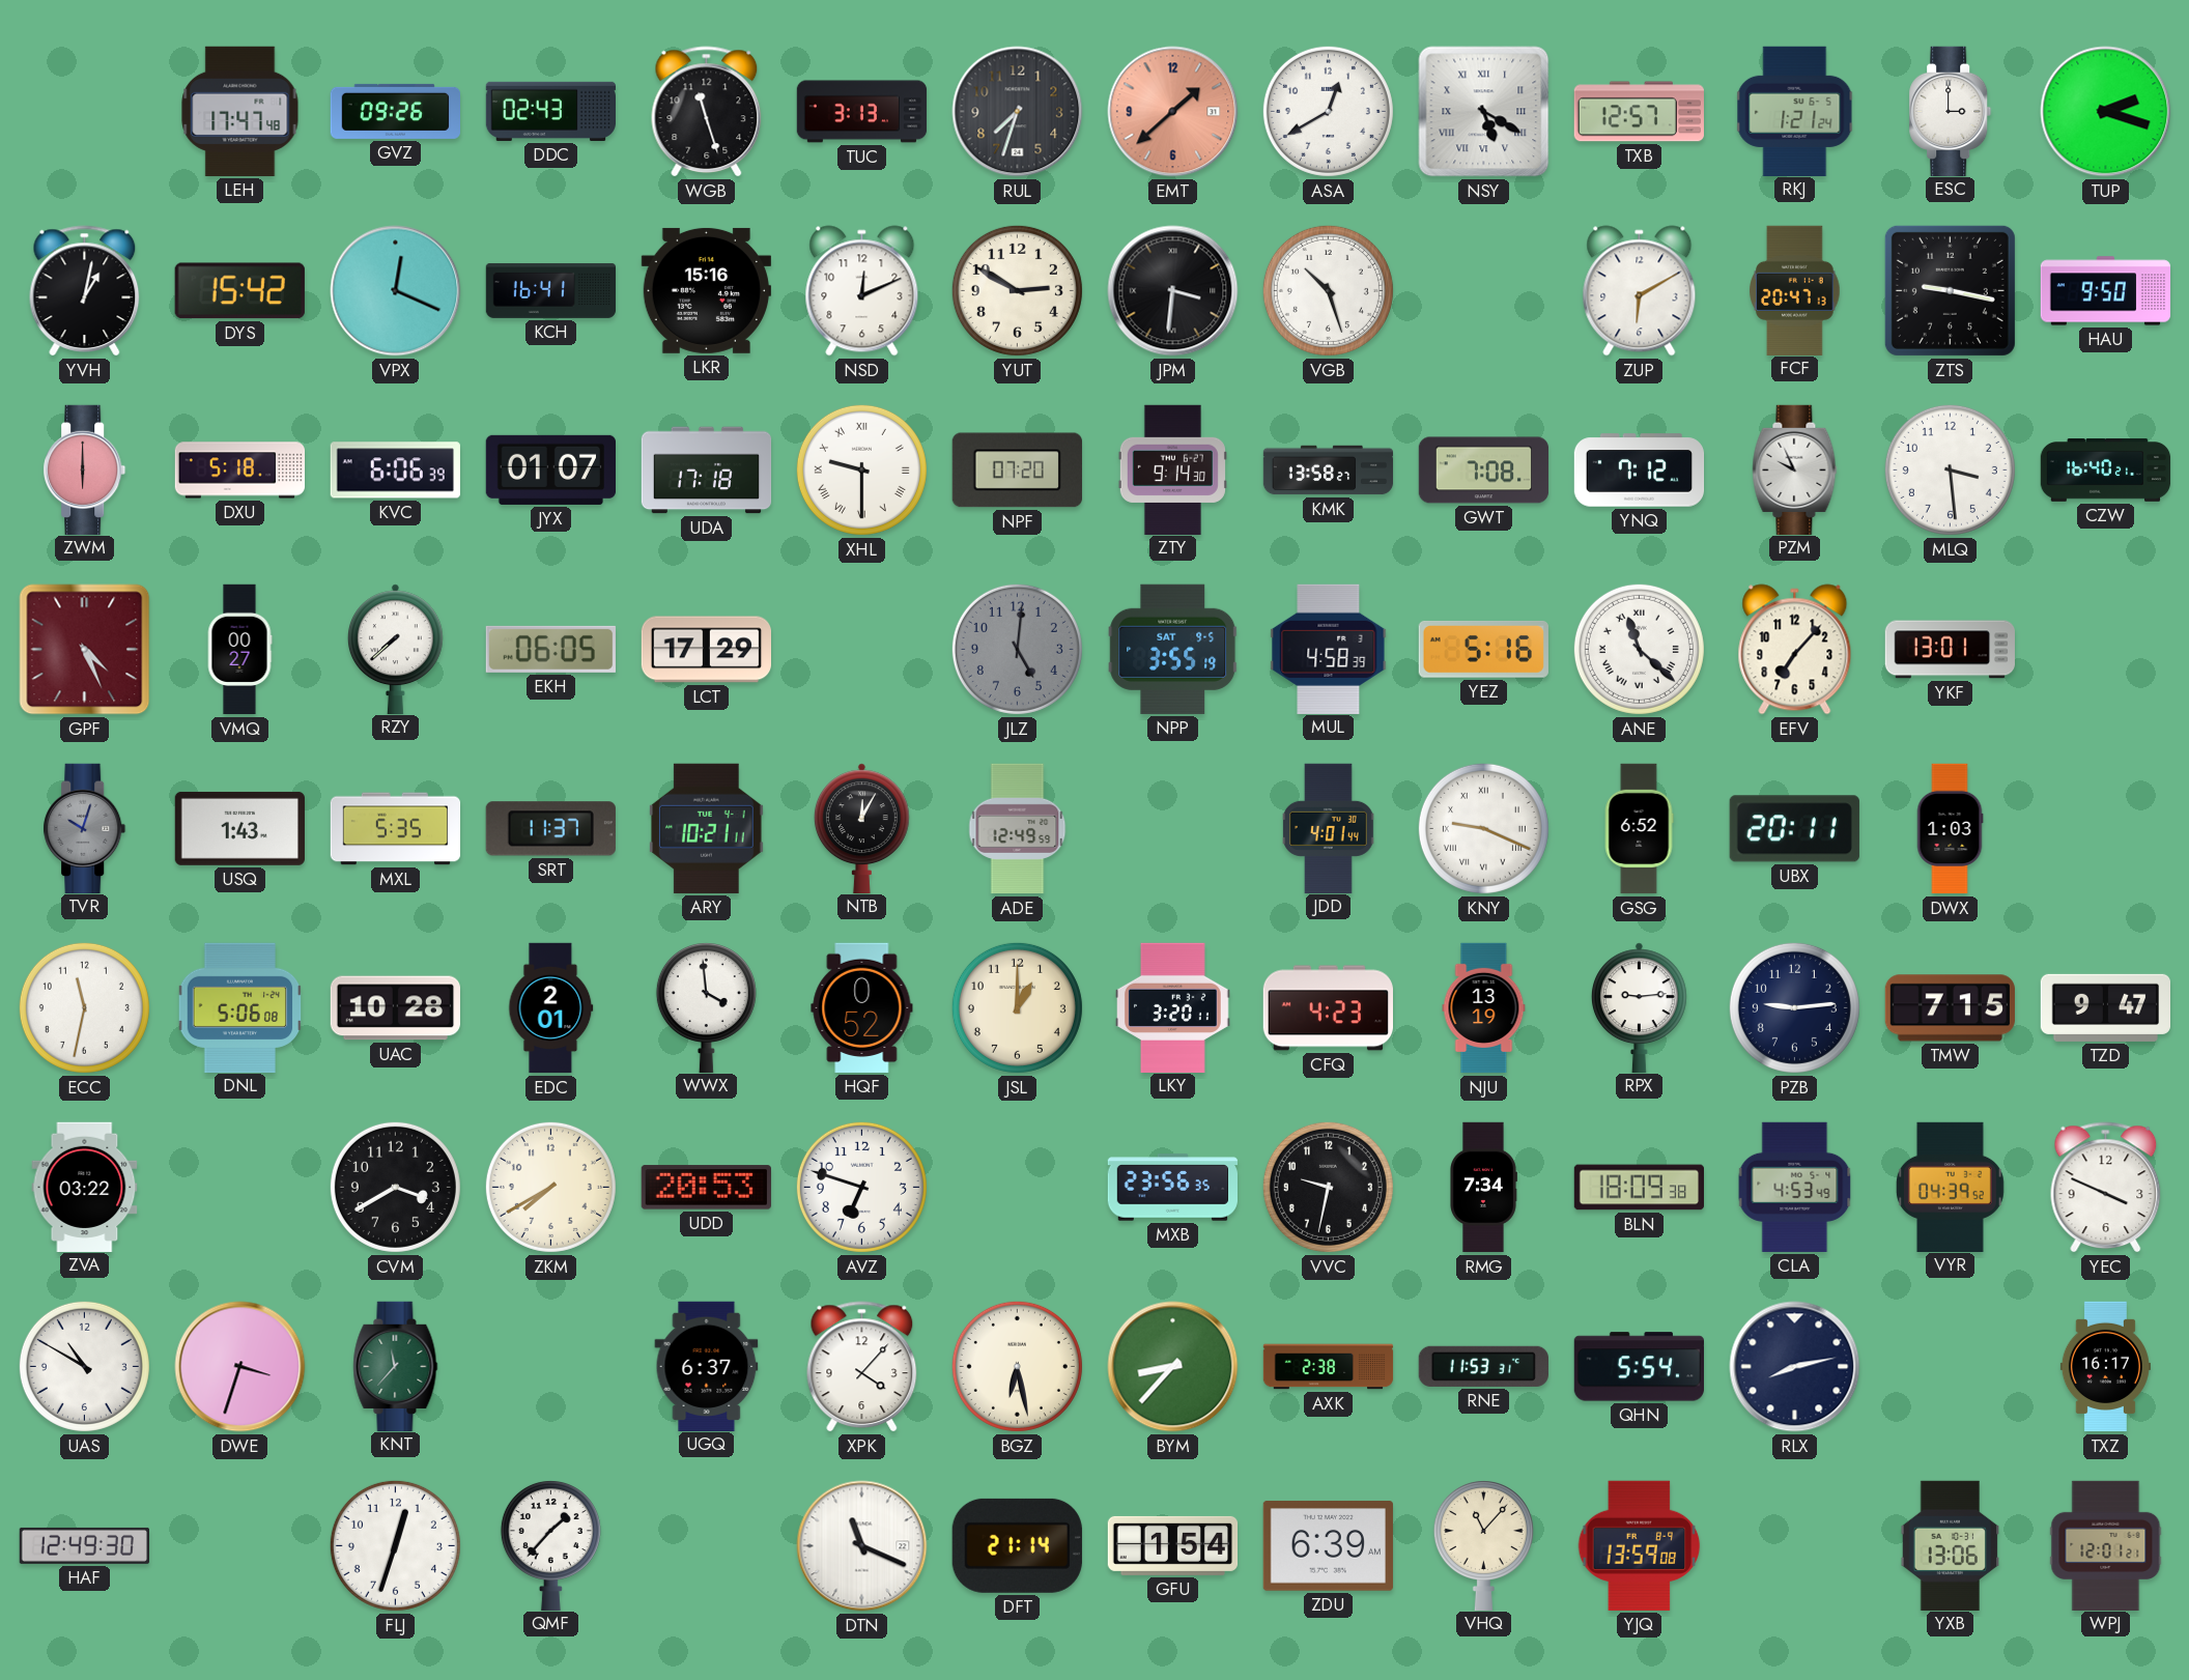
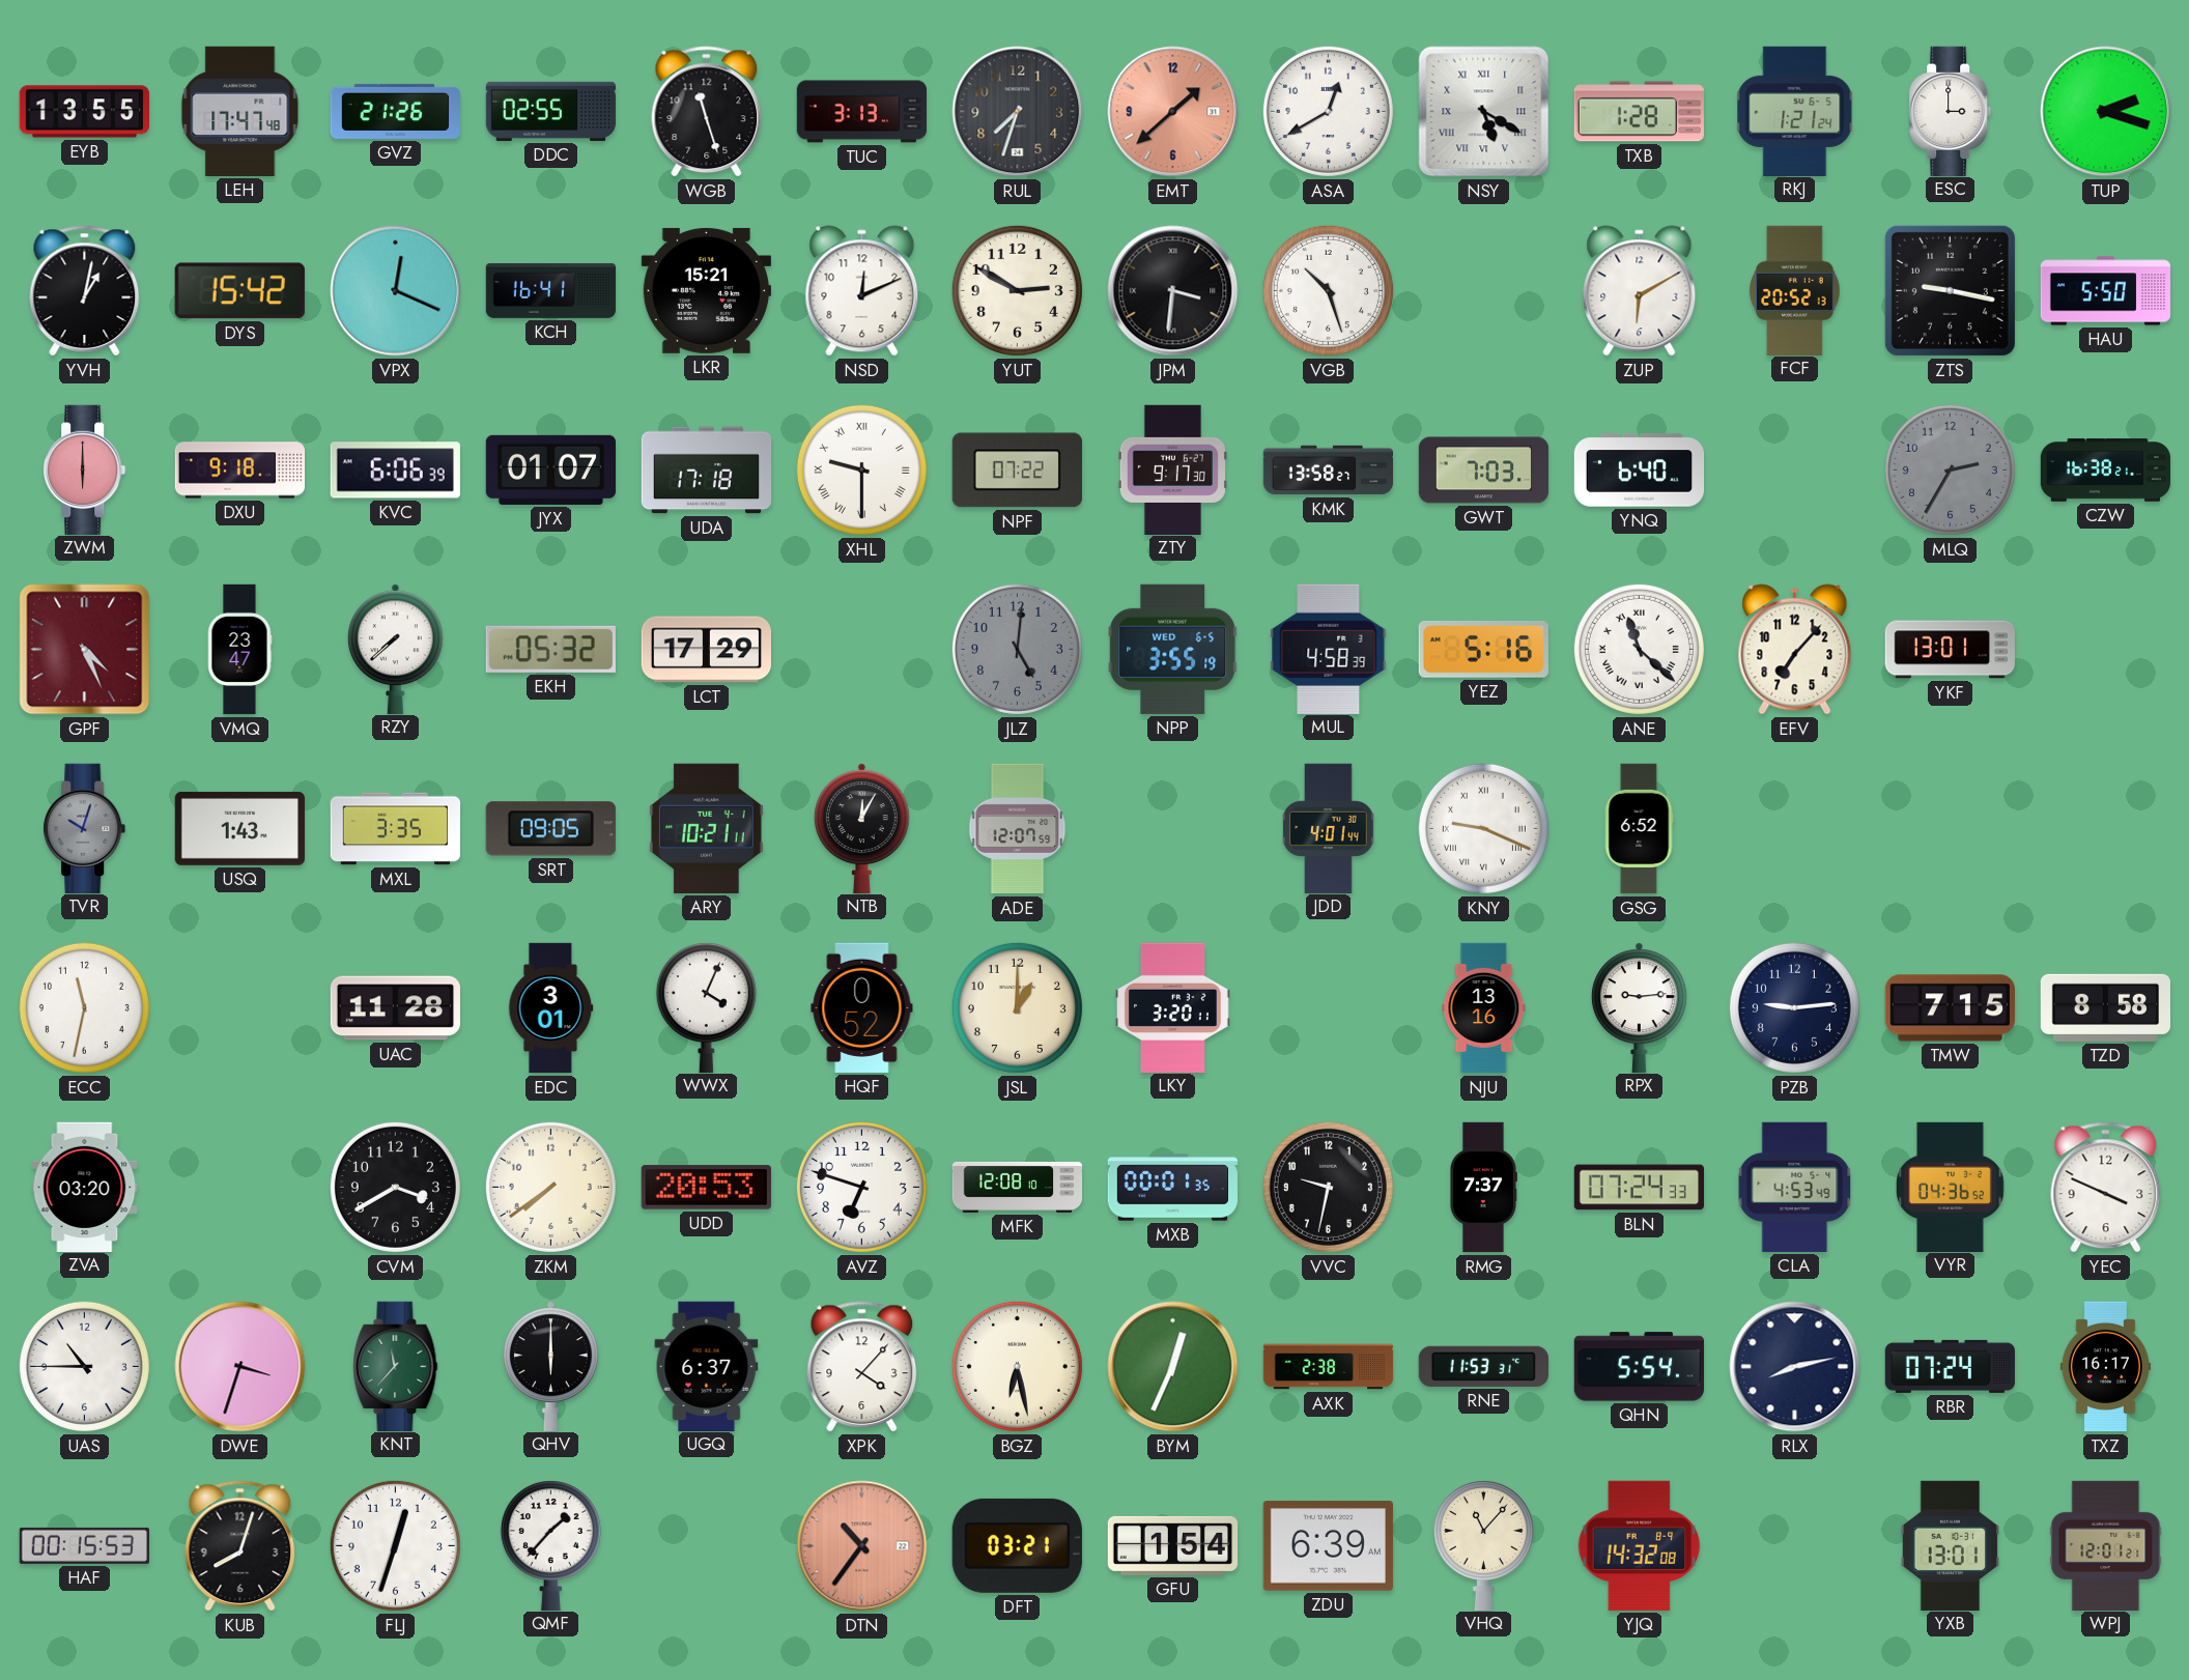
EYB: none -> 13:55
GVZ: 09:26 -> 21:26
DDC: 02:43 -> 02:55
TXB: 12:57 -> 1:28
LKR: 15:16 -> 15:21
FCF: 20:47 -> 20:52
HAU: 9:50 -> 5:50
DXU: 5:18 -> 9:18
NPF: 07:20 -> 07:22
ZTY: 9:14 -> 9:17
GWT: 7:08 -> 7:03
YNQ: 7:12 -> 6:40
PZM: 9:56 -> none
MLQ: 3:29 -> 2:35
MLQ dial: white -> grey
CZW: 16:40 -> 16:38
VMQ: 00:27 -> 23:47
EKH: 06:05 -> 05:32
NPP date: SAT 9-5 -> WED 6-5
MXL: 5:35 -> 3:35
SRT: 11:37 -> 09:05
ADE: 12:49 -> 12:07
UBX: 20:11 -> none
DWX: 1:03 -> none
DNL: 5:06 -> none
UAC: 10:28 -> 11:28
EDC: 2:01 -> 3:01
WWX: 3:59 -> 4:04
CFQ: 4:23 -> none
NJU: 13:19 -> 13:16
TZD: 9:47 -> 8:58
ZVA: 03:22 -> 03:20
ZKM: 7:40 -> 7:39
MFK: none -> 12:08
MXB: 23:56 -> 00:01
RMG: 7:34 -> 7:37
BLN: 18:09 -> 07:24
VYR: 04:39 -> 04:36
UAS: 10:50 -> 10:45
QHV: none -> 6:00
BYM: 8:37 -> 12:34
RBR: none -> 07:24
HAF: 12:49 -> 00:15
KUB: none -> 8:03
DTN: 11:19 -> 10:36
DTN dial: white -> salmon
DFT: 21:14 -> 03:21
YJQ: 13:59 -> 14:32
YXB: 13:06 -> 13:01
